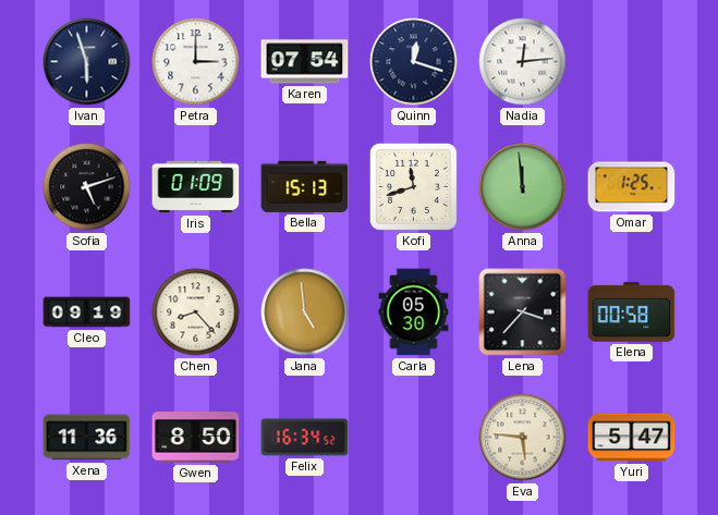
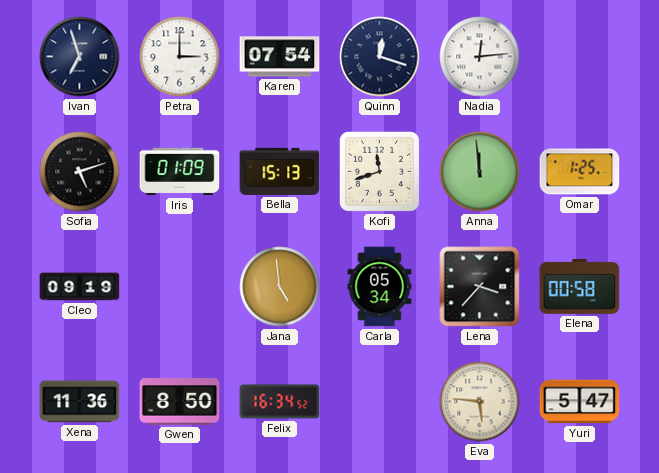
Ivan: 5:57 -> 6:57
Chen: 8:23 -> none
Carla: 05:30 -> 05:34
